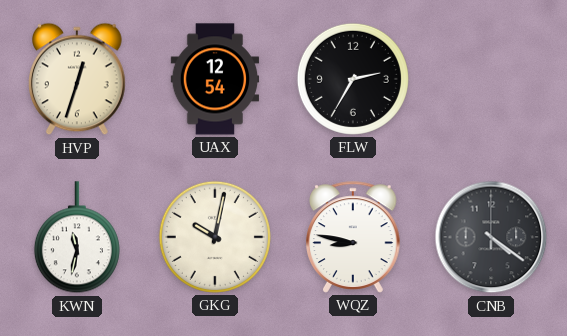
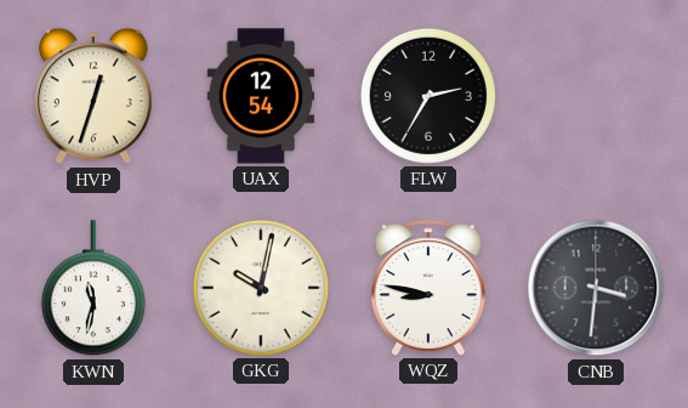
CNB: 4:21 -> 3:31
